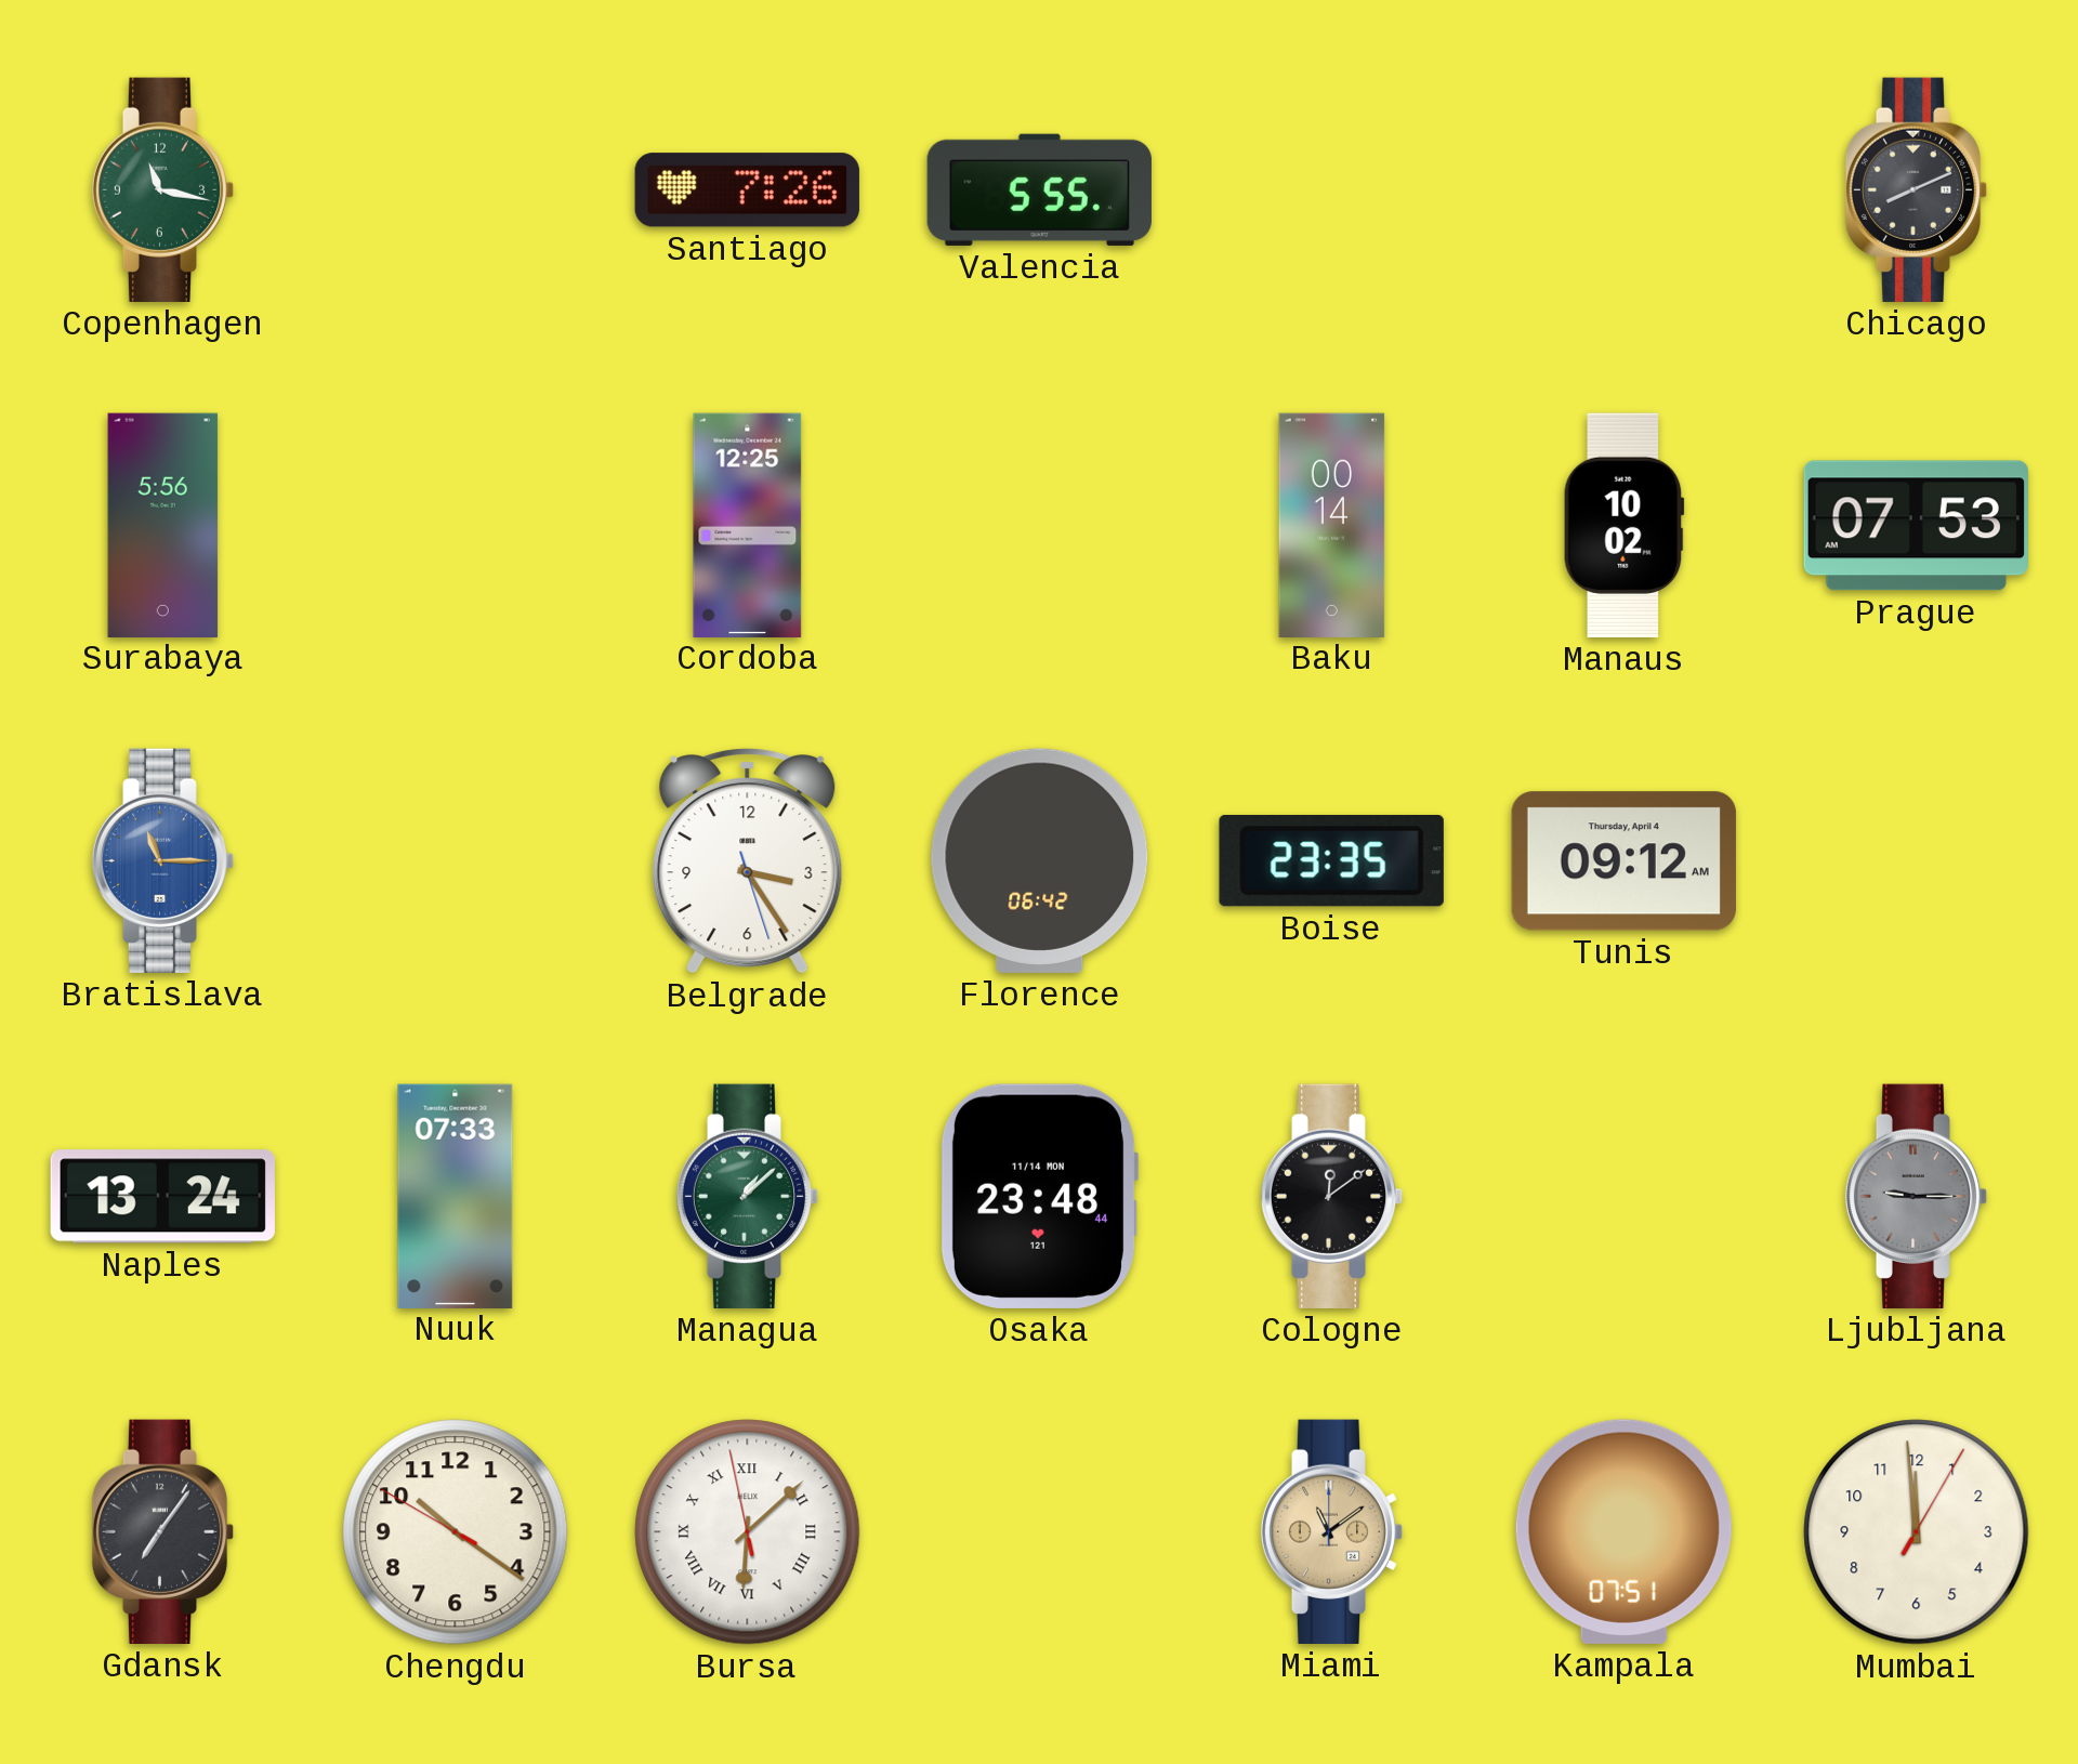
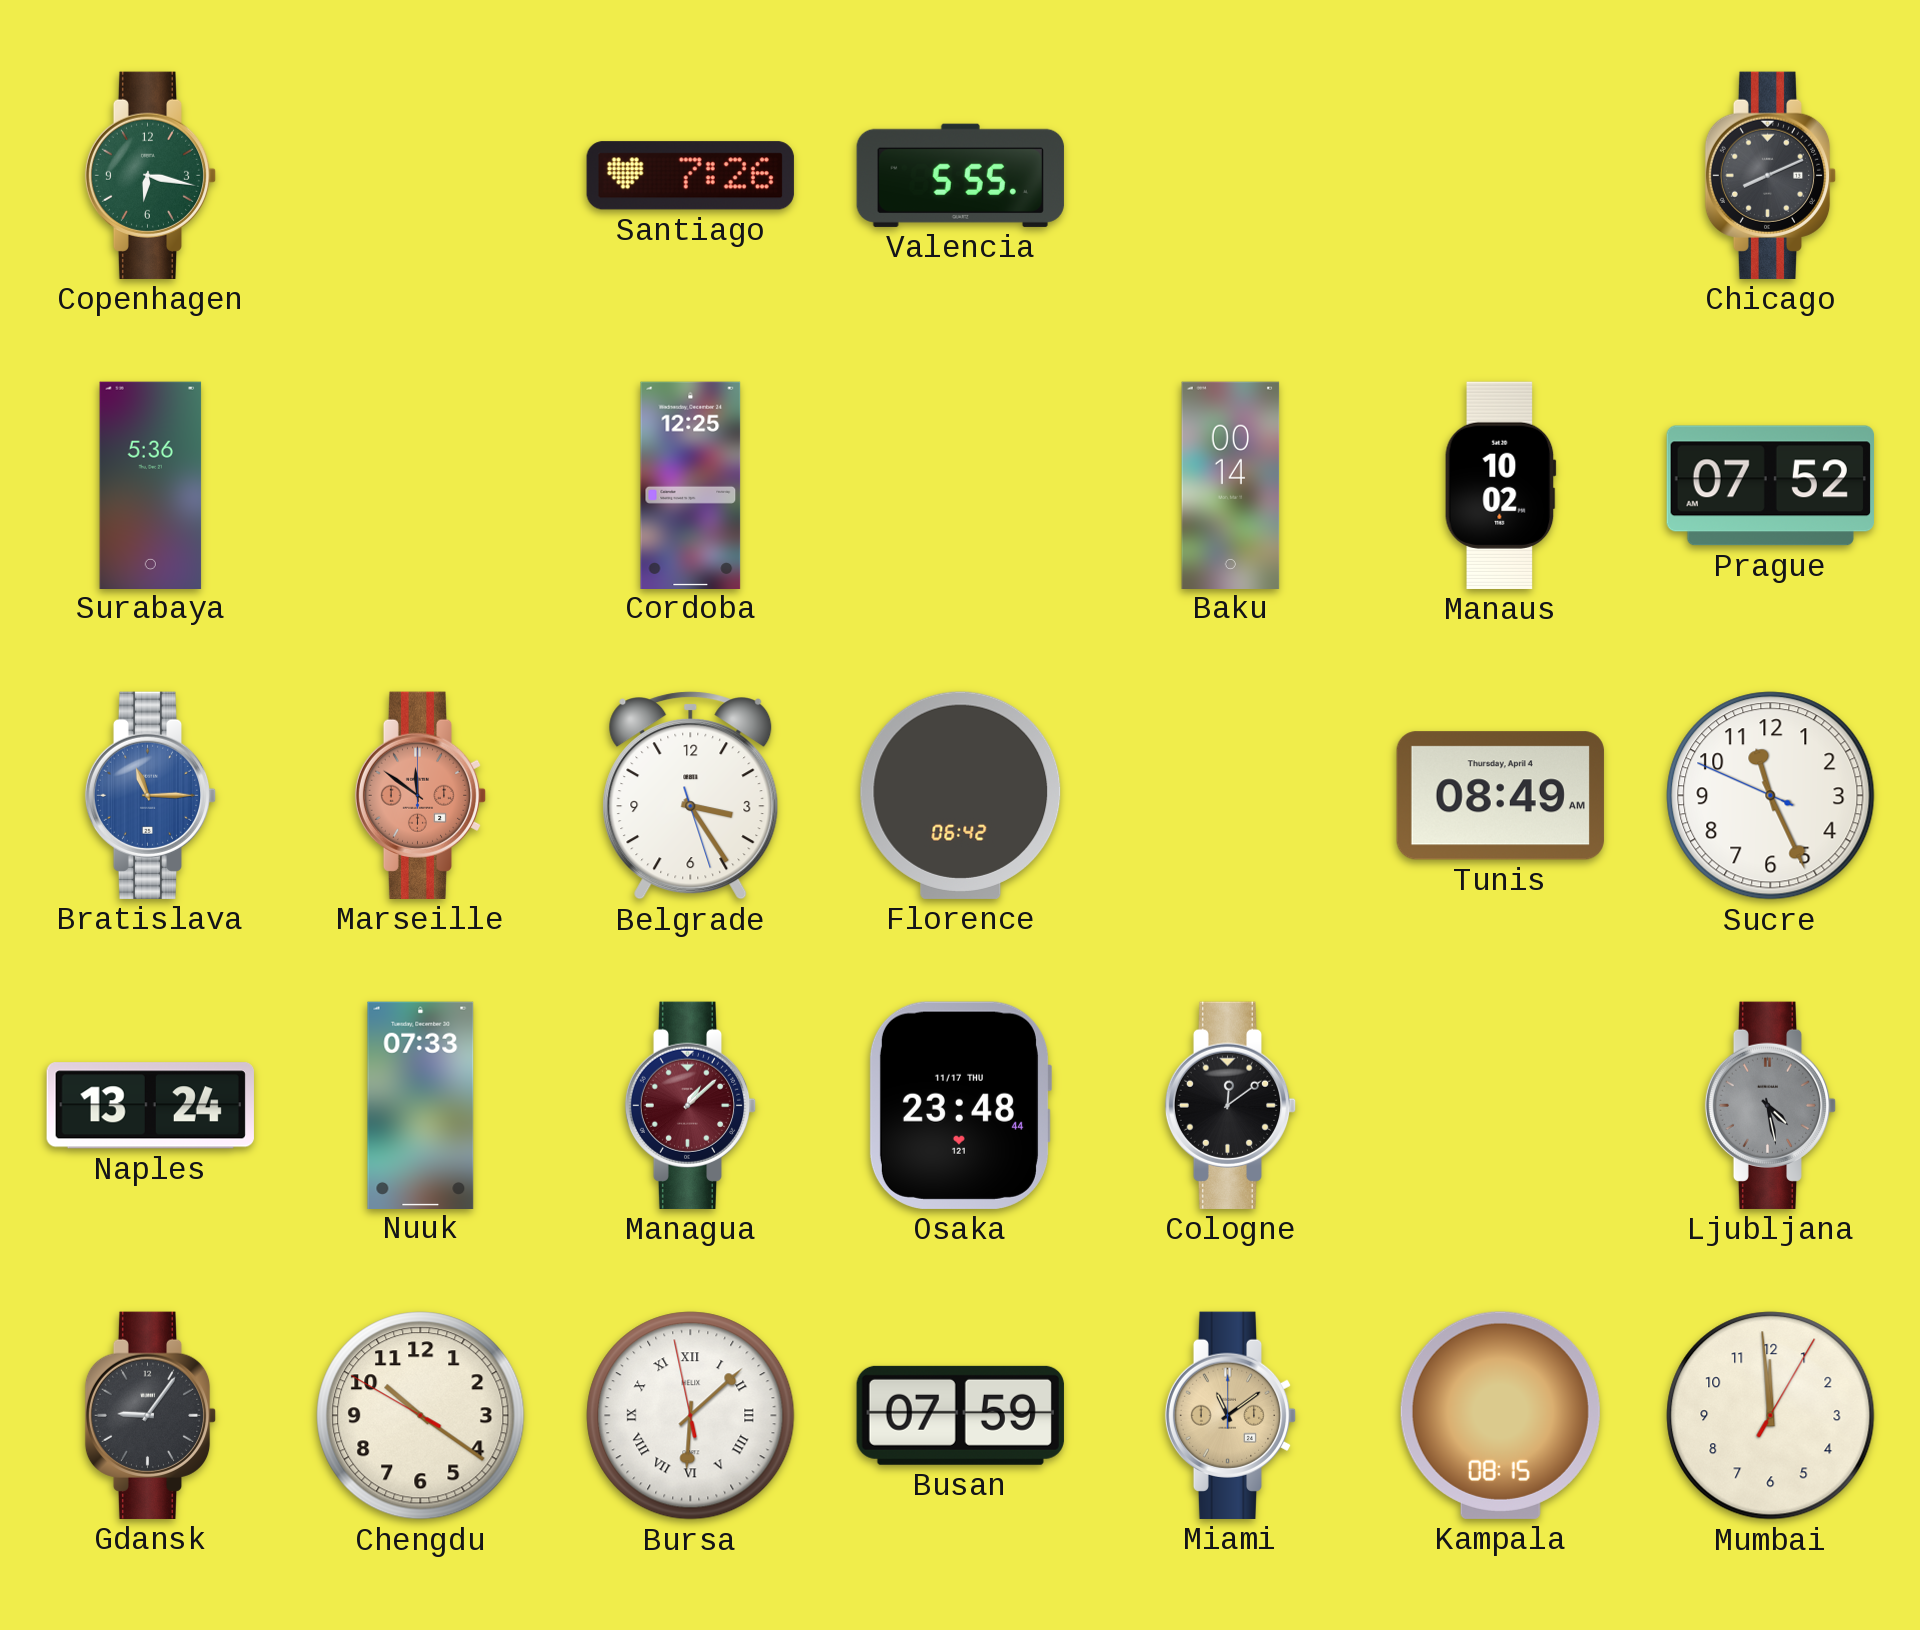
Copenhagen: 11:17 -> 6:17
Surabaya: 5:56 -> 5:36
Prague: 07:53 -> 07:52
Marseille: none -> 11:51
Boise: 23:35 -> none
Tunis: 09:12 -> 08:49
Sucre: none -> 11:25
Managua dial: green -> burgundy
Osaka date: 11/14 MON -> 11/17 THU
Ljubljana: 9:15 -> 4:28
Gdansk: 7:06 -> 9:06
Busan: none -> 07:59
Kampala: 07:51 -> 08:15
